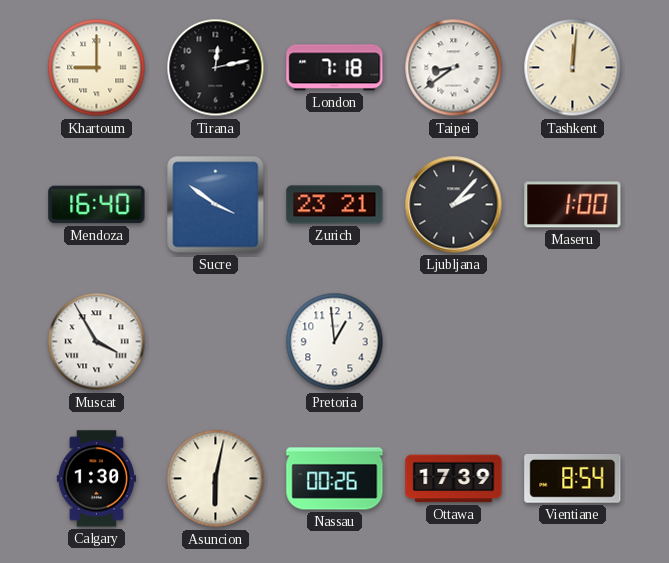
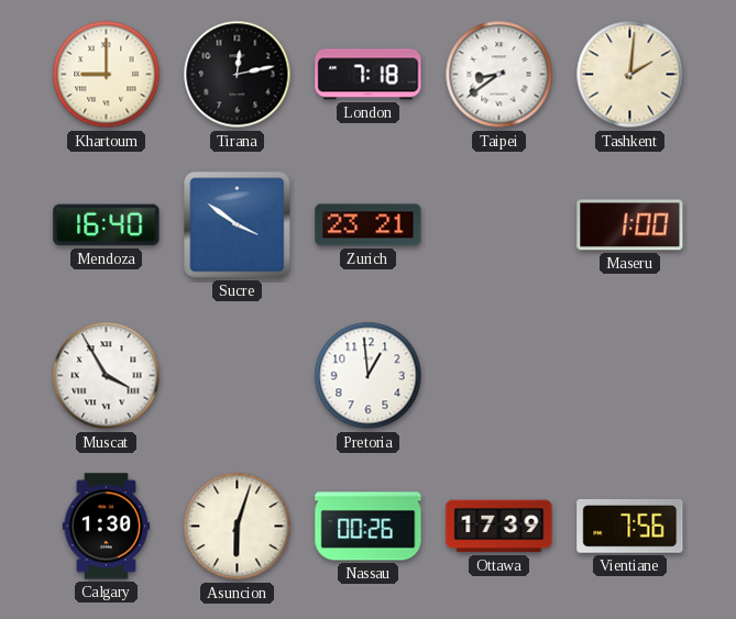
Tashkent: 12:01 -> 2:01
Ljubljana: 2:07 -> none
Asuncion: 6:02 -> 6:03
Vientiane: 8:54 -> 7:56
